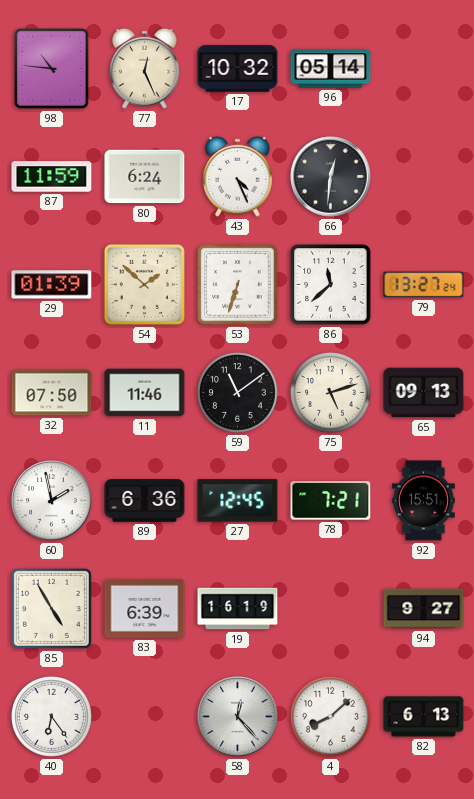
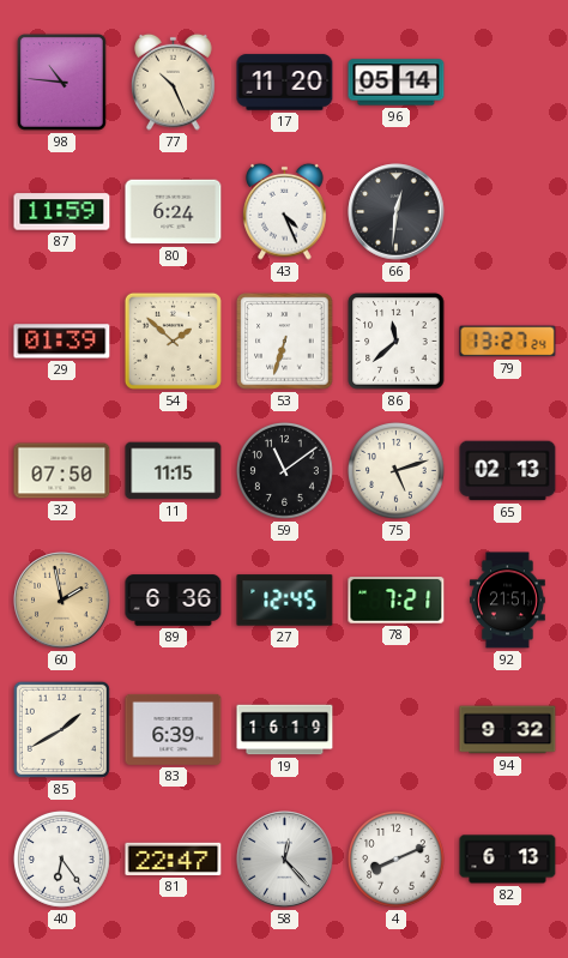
77: 12:26 -> 10:26
17: 10:32 -> 11:20
11: 11:46 -> 11:15
65: 09:13 -> 02:13
60 dial: white -> champagne
92: 15:51 -> 21:51
85: 4:55 -> 1:40
94: 9:27 -> 9:32
81: none -> 22:47
4: 8:08 -> 8:11
